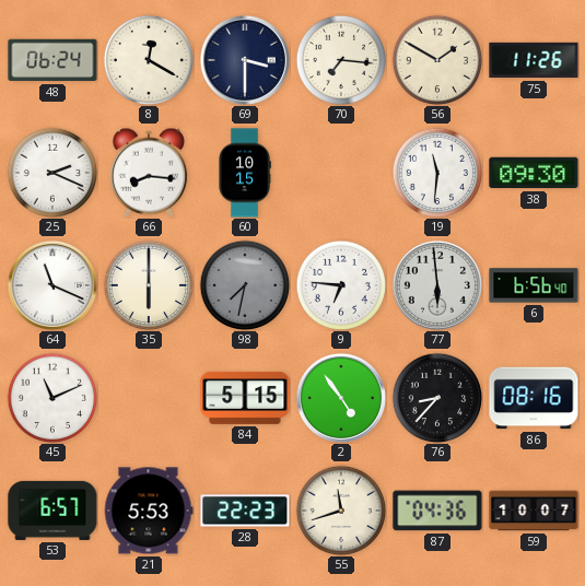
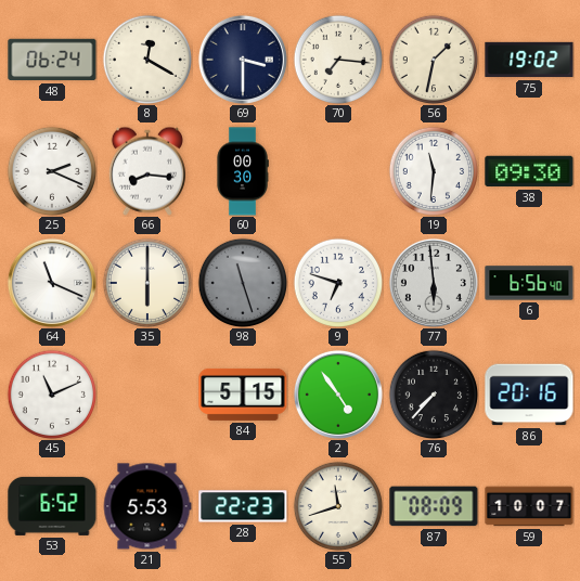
56: 1:50 -> 1:32
75: 11:26 -> 19:02
60: 10:15 -> 00:30
98: 7:32 -> 11:27
9: 6:46 -> 6:48
76: 8:37 -> 7:37
86: 08:16 -> 20:16
53: 6:57 -> 6:52
87: 04:36 -> 08:09
